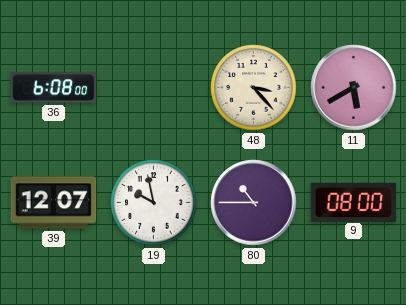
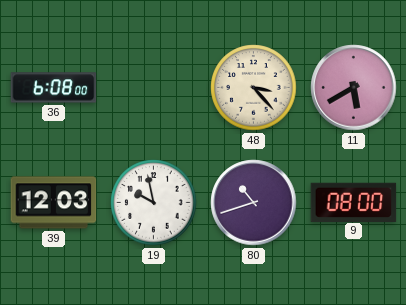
39: 12:07 -> 12:03
80: 10:45 -> 10:42
